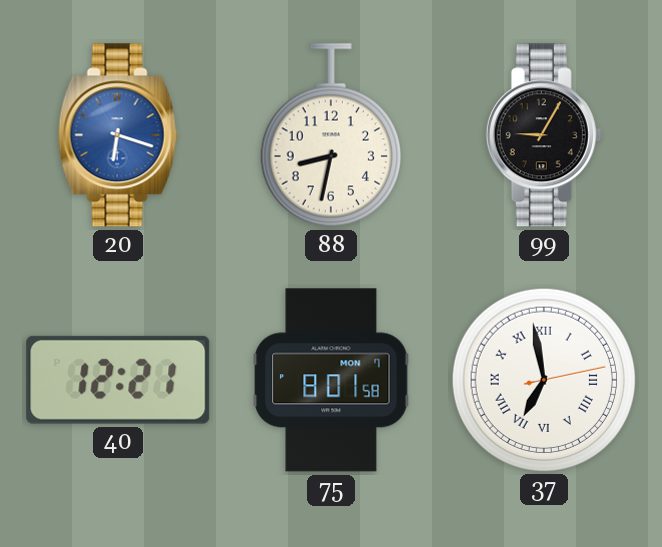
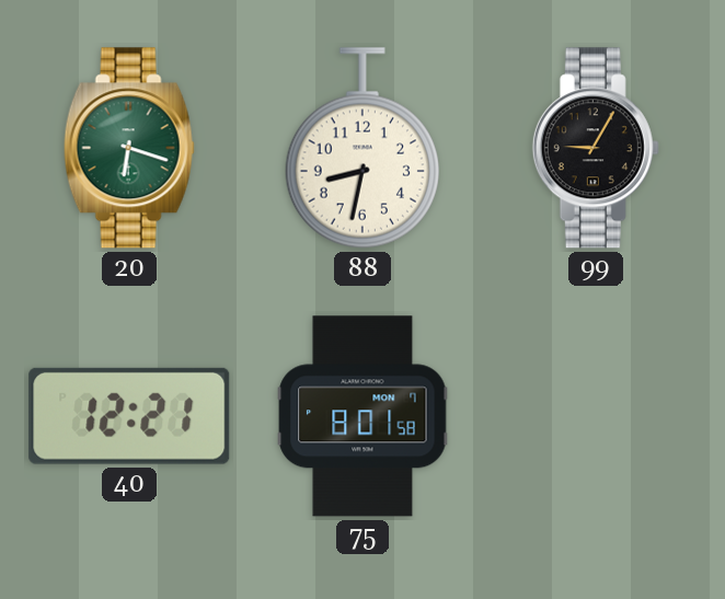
20 dial: blue -> green
37: 6:58 -> none
